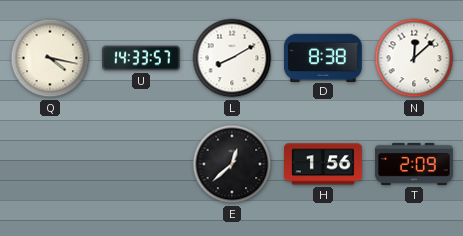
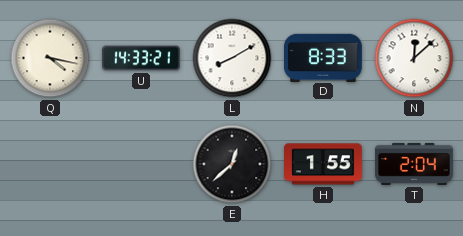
U: 14:33:57 -> 14:33:21
D: 8:38 -> 8:33
H: 1:56 -> 1:55
T: 2:09 -> 2:04
